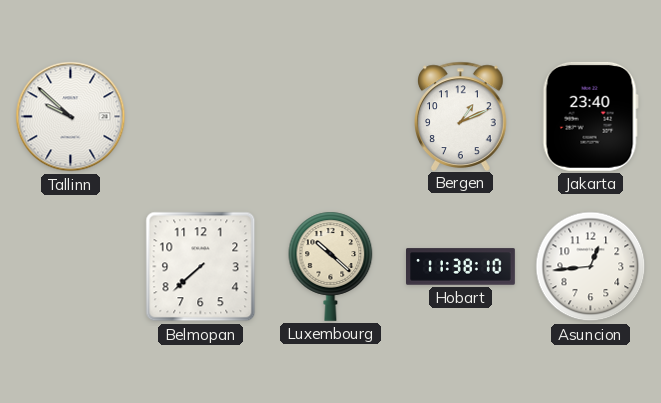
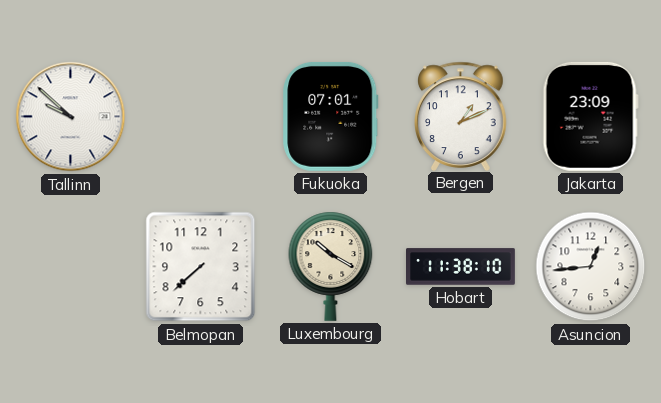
Fukuoka: none -> 07:01
Jakarta: 23:40 -> 23:09
Luxembourg: 10:22 -> 10:20
